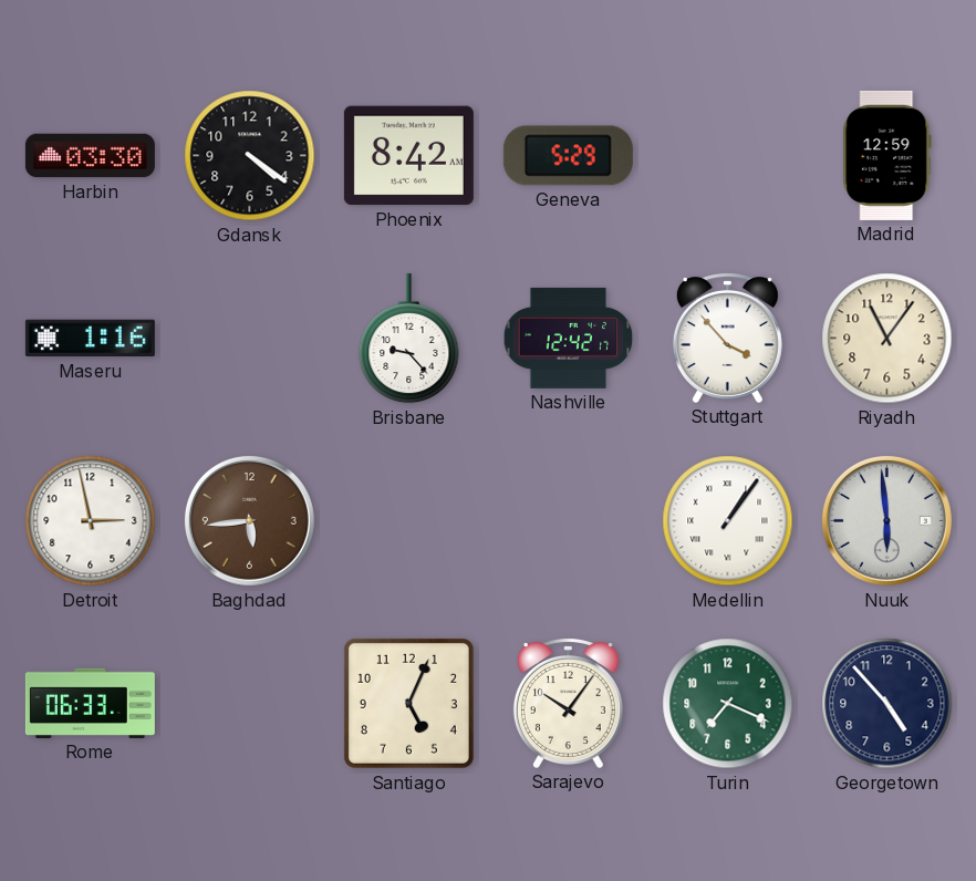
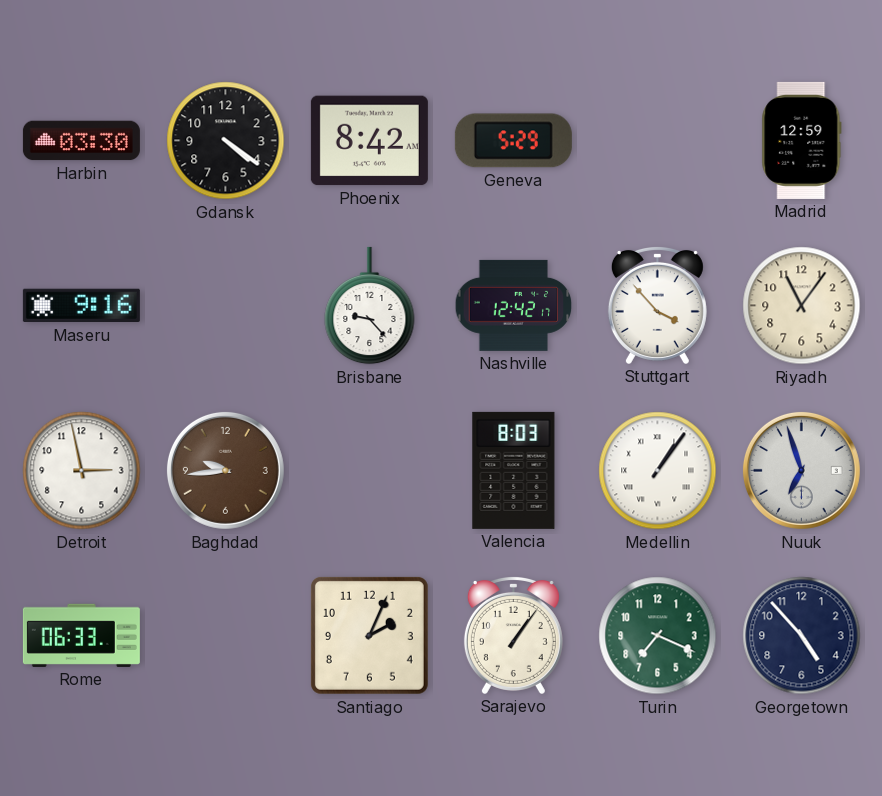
Maseru: 1:16 -> 9:16
Baghdad: 5:44 -> 9:44
Valencia: none -> 8:03
Nuuk: 5:59 -> 6:57
Santiago: 5:04 -> 2:04
Sarajevo: 10:06 -> 1:06
